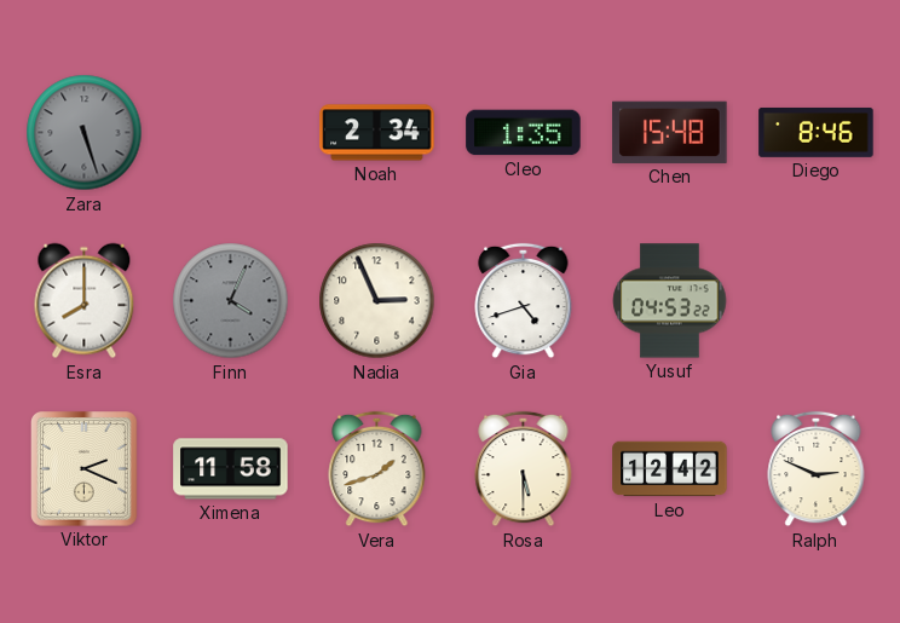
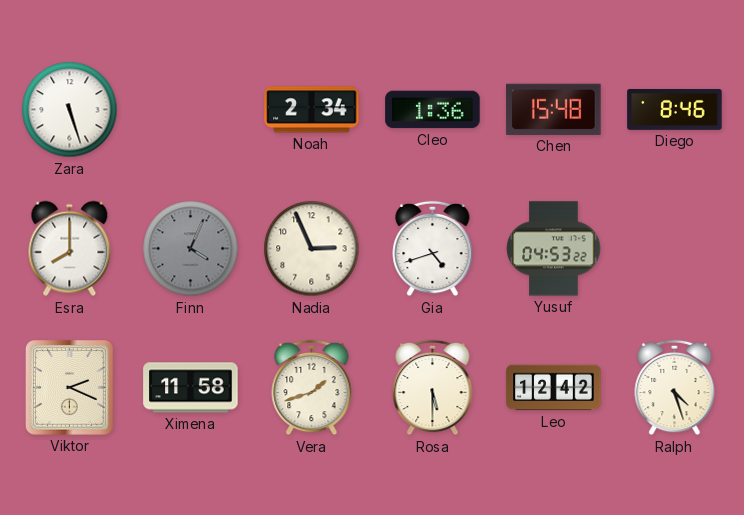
Zara dial: grey -> white
Cleo: 1:35 -> 1:36
Ralph: 2:49 -> 4:27
